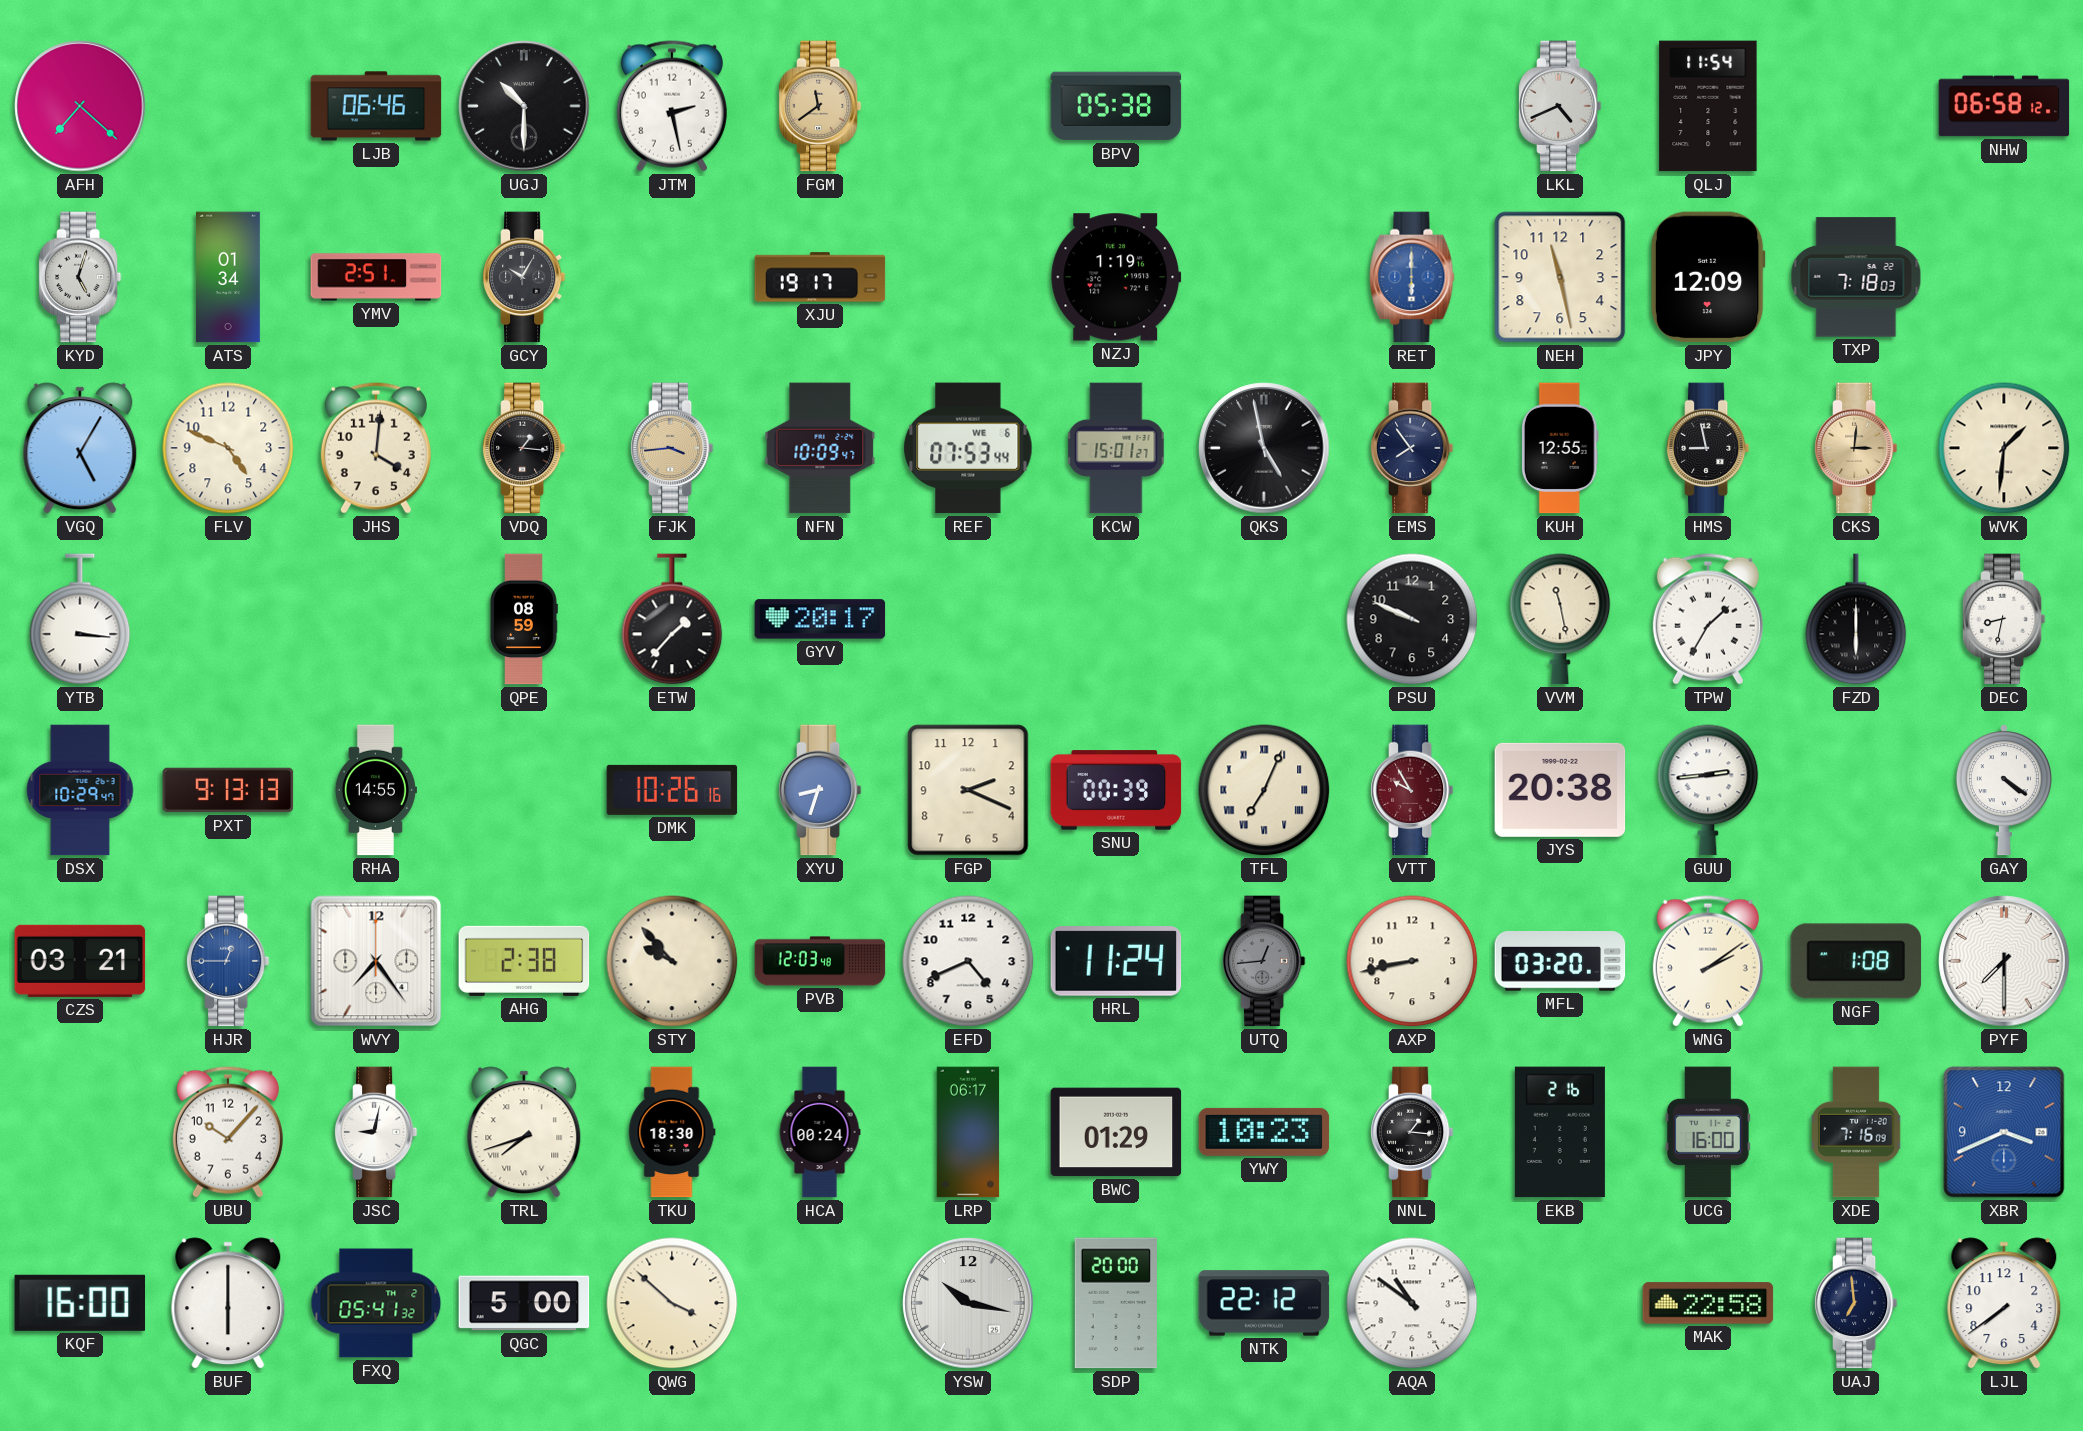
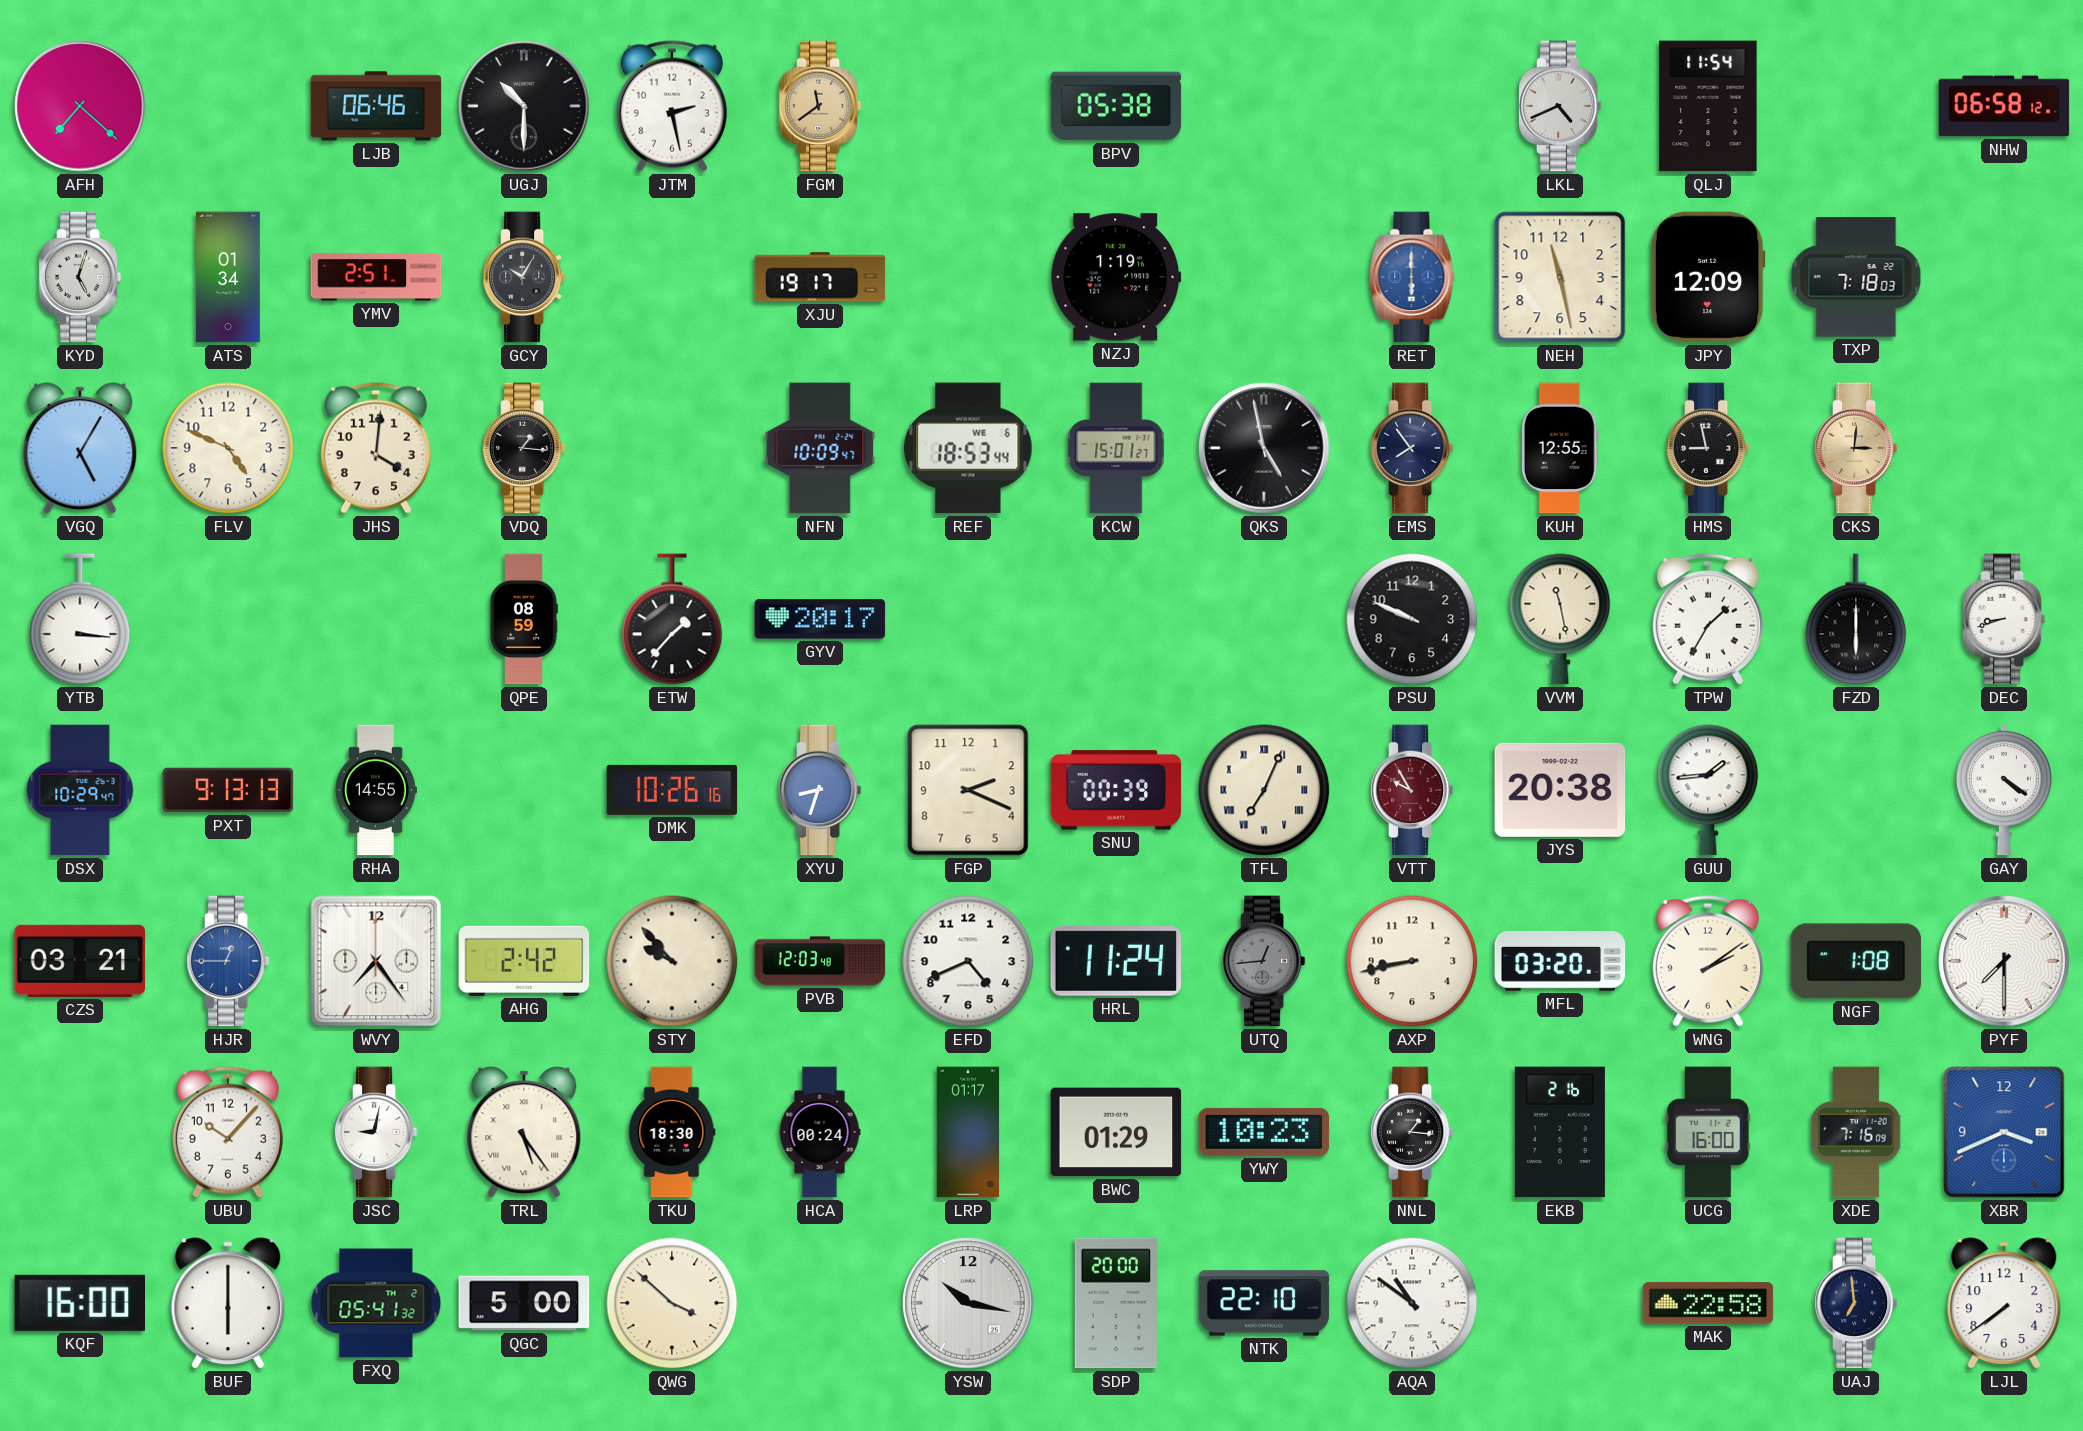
FJK: 3:44 -> none
REF: 07:53 -> 18:53
WVK: 1:31 -> none
DEC: 8:32 -> 8:42
GUU: 2:44 -> 1:44
AHG: 2:38 -> 2:42
TRL: 7:42 -> 5:24
LRP: 06:17 -> 01:17
NTK: 22:12 -> 22:10
